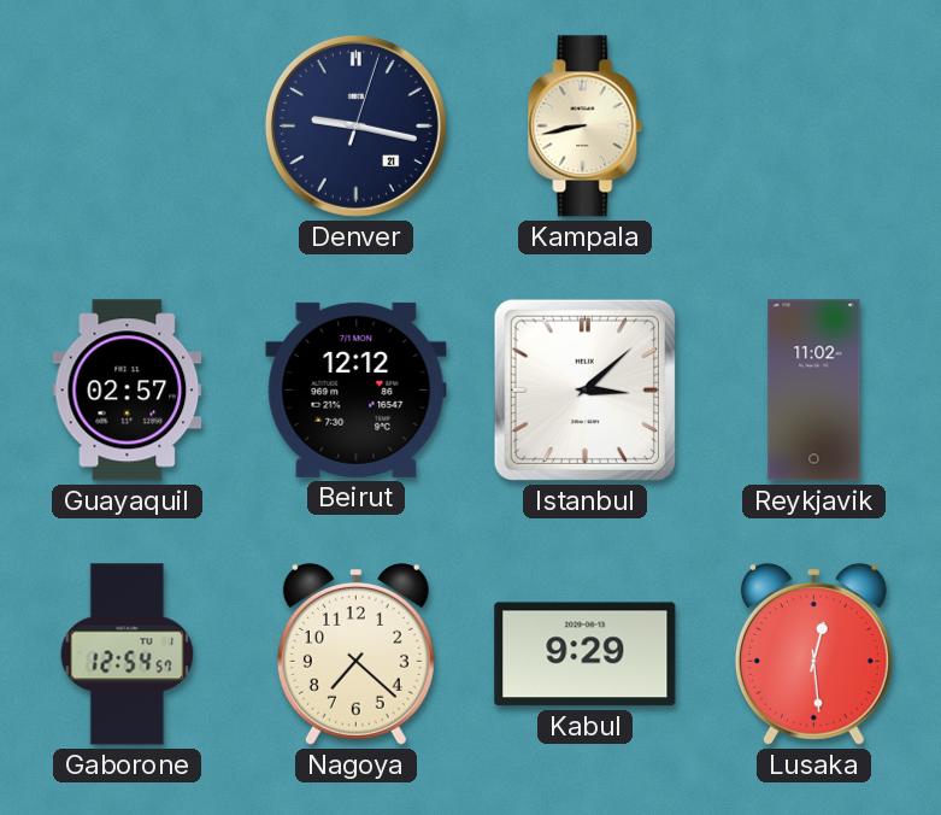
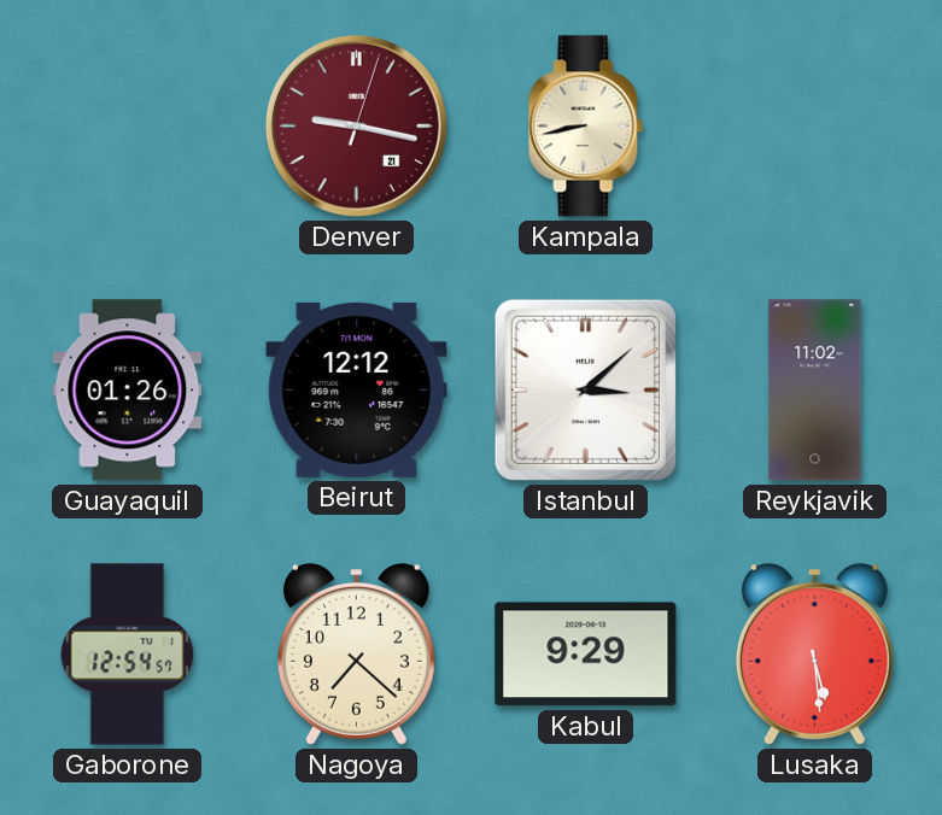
Denver dial: navy -> burgundy
Guayaquil: 02:57 -> 01:26
Lusaka: 12:29 -> 5:29
